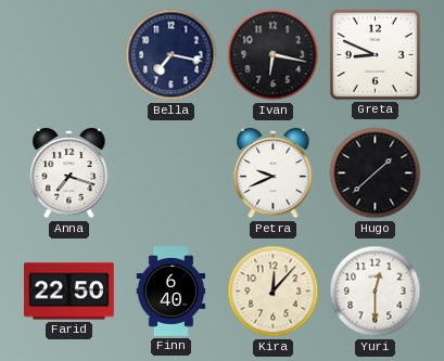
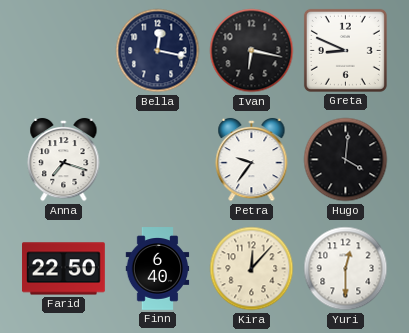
Bella: 7:17 -> 12:17
Petra: 9:41 -> 9:36
Hugo: 1:38 -> 4:01
